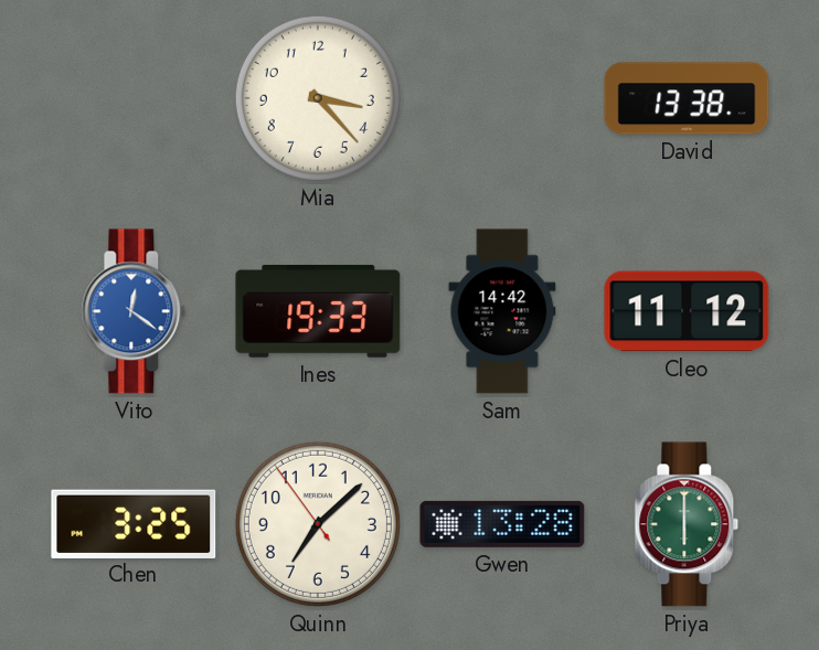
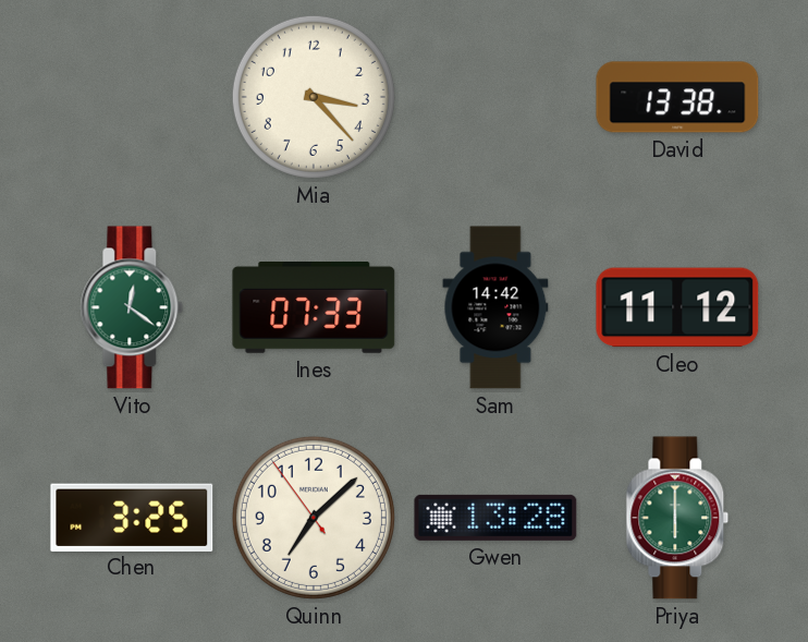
Vito dial: blue -> green
Ines: 19:33 -> 07:33
